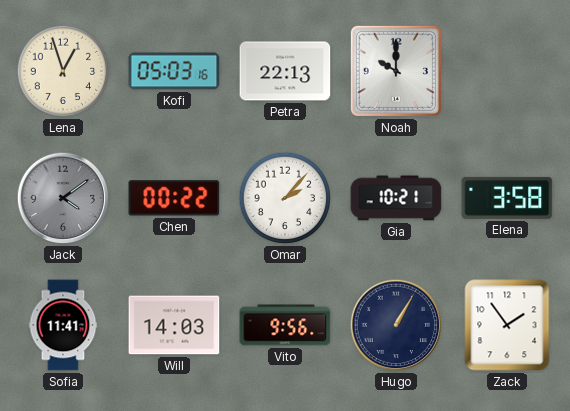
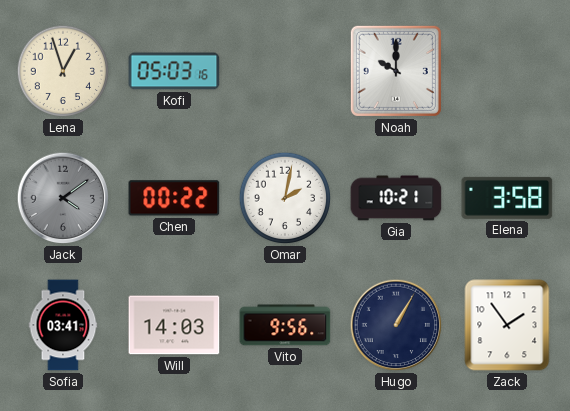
Petra: 22:13 -> none
Omar: 2:07 -> 2:02
Sofia: 11:41 -> 03:41
